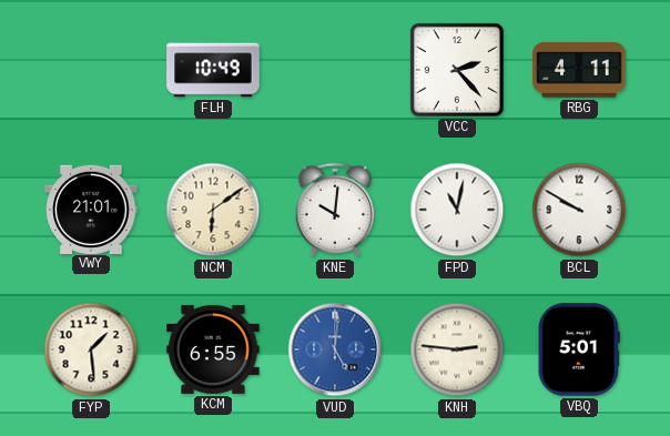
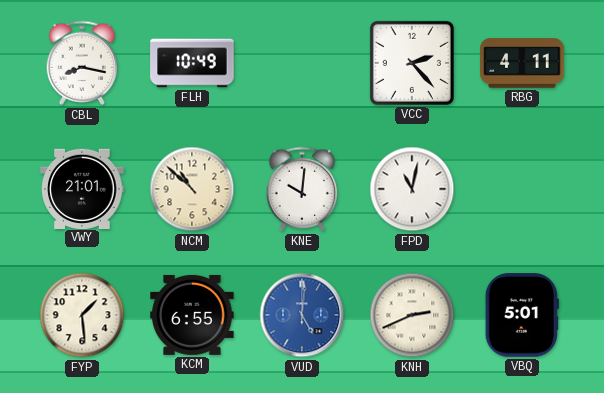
CBL: none -> 8:17
NCM: 6:09 -> 10:52
BCL: 9:50 -> none
KNH: 2:46 -> 2:41
